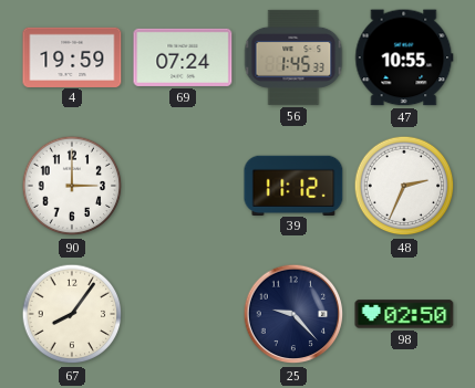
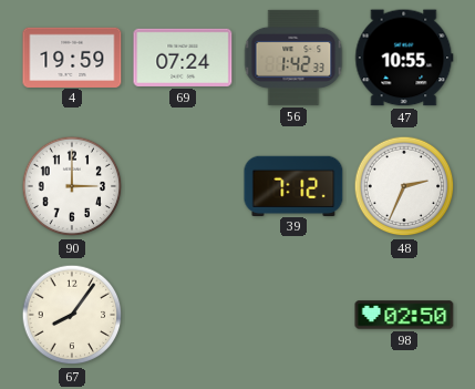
56: 1:45 -> 1:42
39: 11:12 -> 7:12
25: 9:23 -> none
